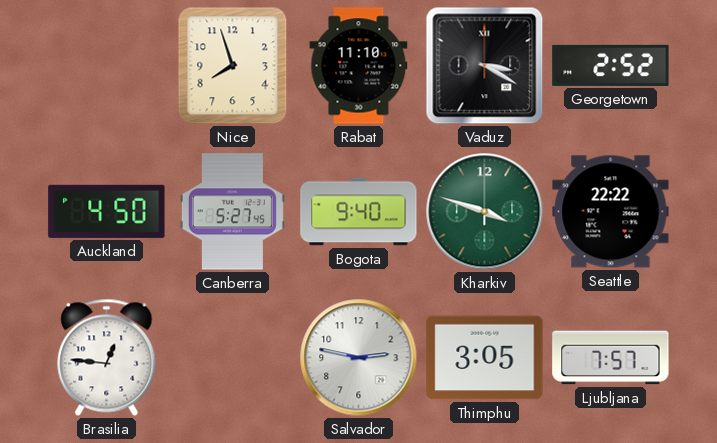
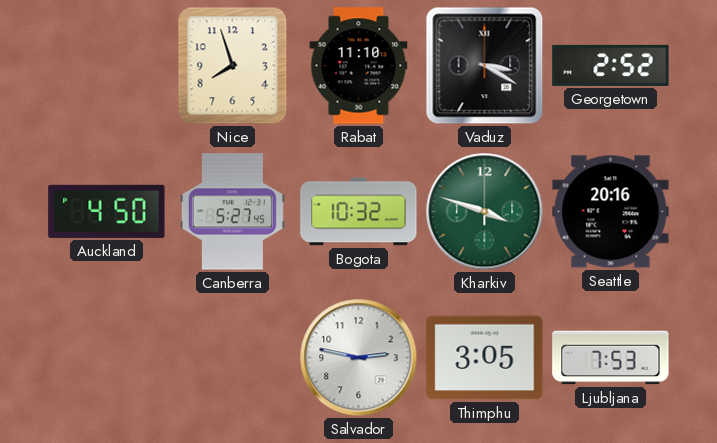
Bogota: 9:40 -> 10:32
Seattle: 22:22 -> 20:16
Brasilia: 12:46 -> none
Ljubljana: 7:57 -> 7:53
